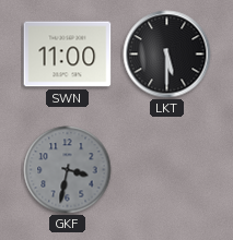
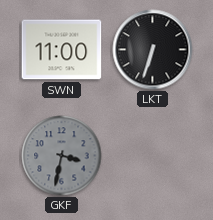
LKT: 5:30 -> 6:33
